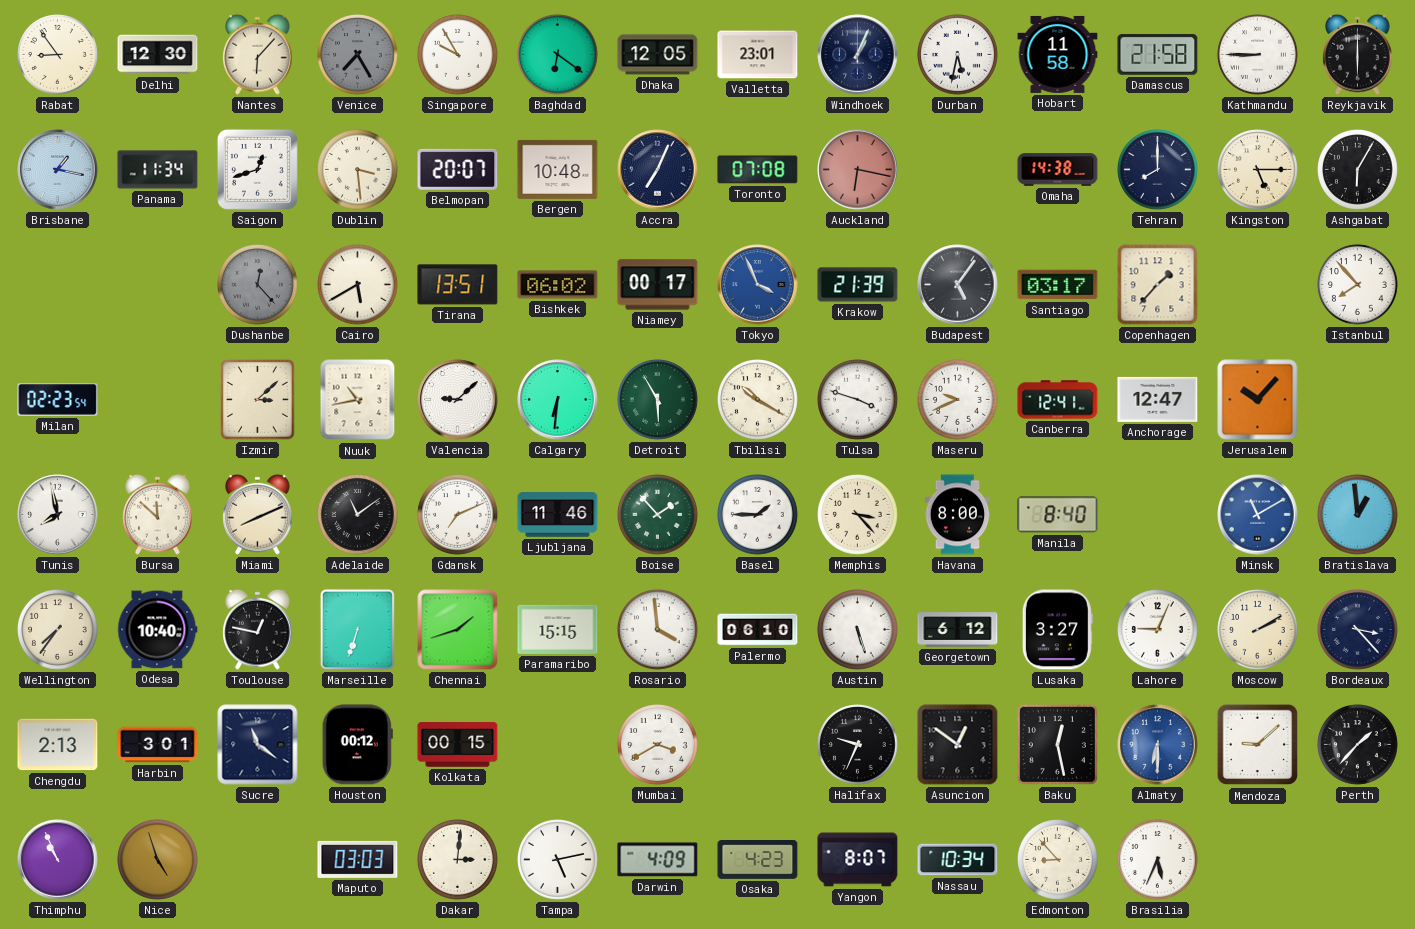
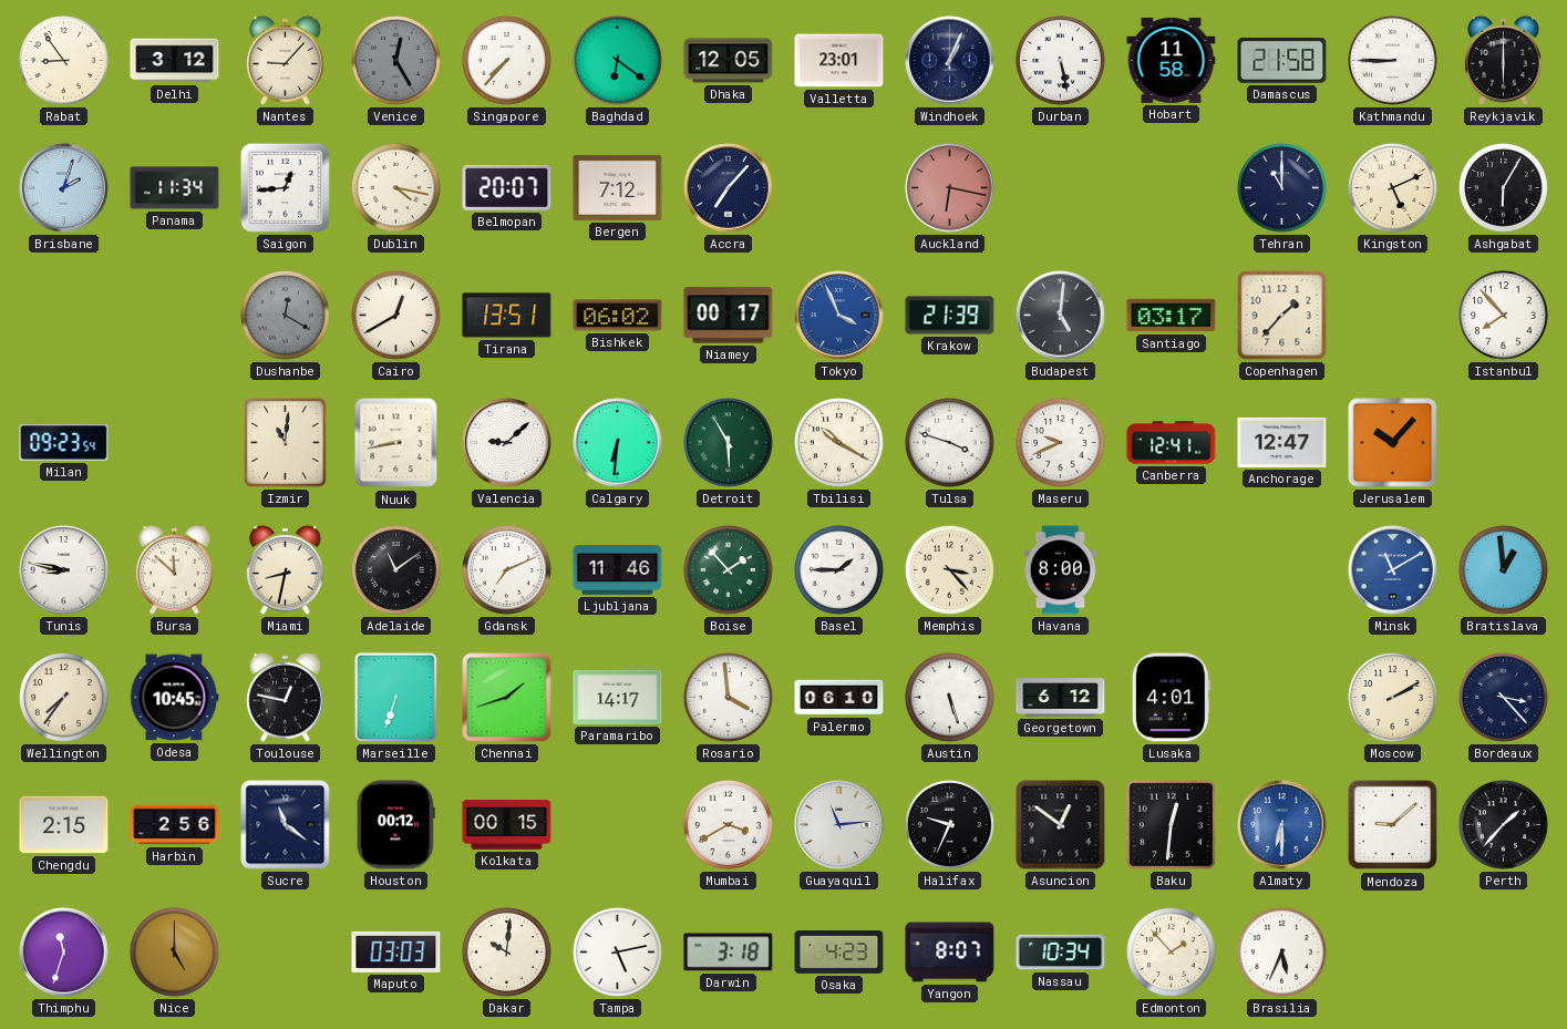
Delhi: 12:30 -> 3:12
Nantes: 6:07 -> 9:07
Venice: 7:25 -> 12:25
Singapore: 9:55 -> 7:37
Durban: 5:32 -> 5:28
Brisbane: 1:17 -> 2:03
Saigon: 12:42 -> 12:44
Dublin: 3:29 -> 4:17
Bergen: 10:48 -> 7:12
Accra: 7:04 -> 7:07
Toronto: 07:08 -> none
Omaha: 14:38 -> none
Tehran: 8:00 -> 11:00
Kingston: 5:15 -> 5:11
Dushanbe: 12:23 -> 12:20
Cairo: 5:40 -> 12:40
Budapest: 5:06 -> 5:01
Milan: 02:23 -> 09:23
Izmir: 3:08 -> 11:01
Nuuk: 10:43 -> 8:43
Tunis: 7:58 -> 8:47
Miami: 8:11 -> 8:32
Manila: 8:40 -> none
Odesa: 10:40 -> 10:45
Paramaribo: 15:15 -> 14:17
Lusaka: 3:27 -> 4:01
Lahore: 9:04 -> none
Chengdu: 2:13 -> 2:15
Harbin: 3:01 -> 2:56
Guayaquil: none -> 11:14
Baku: 12:28 -> 12:31
Thimphu: 10:56 -> 11:33
Nice: 4:57 -> 5:00
Dakar: 3:01 -> 10:01
Darwin: 4:09 -> 3:18
Edmonton: 8:53 -> 1:53
